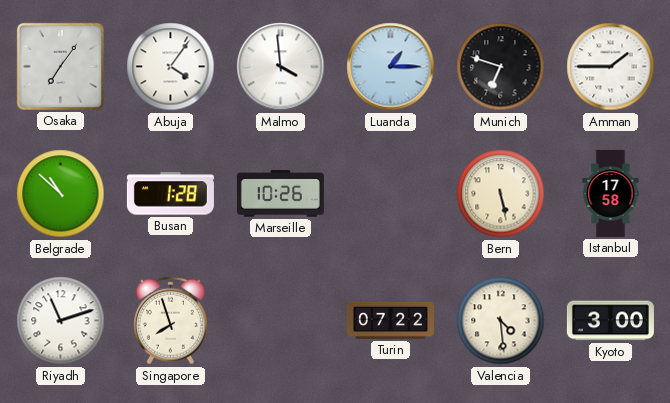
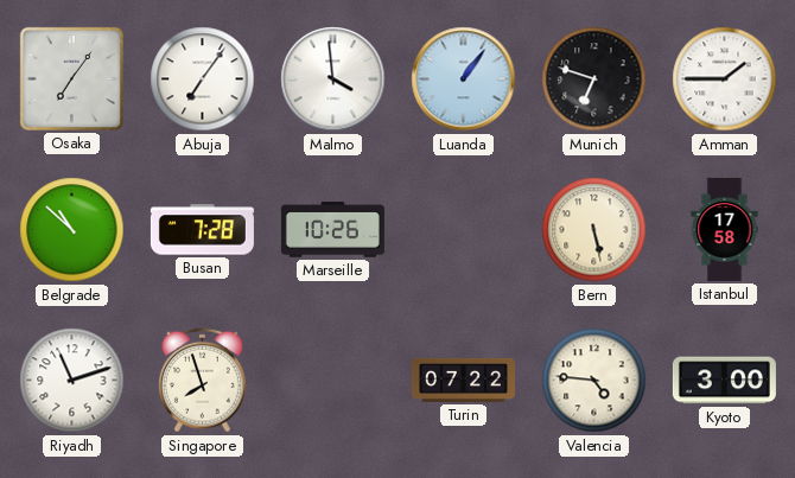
Abuja: 4:06 -> 7:06
Luanda: 1:15 -> 1:06
Busan: 1:28 -> 7:28
Valencia: 4:29 -> 4:46
